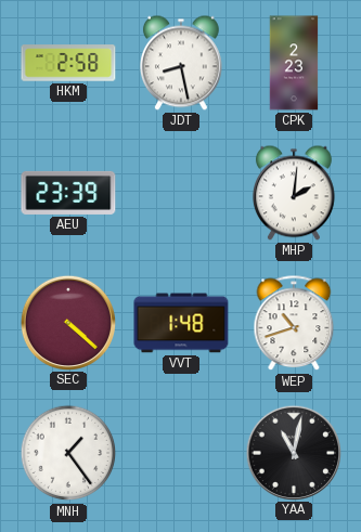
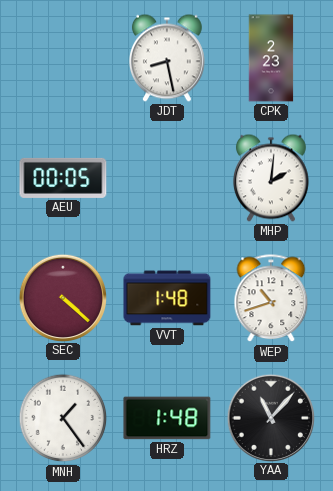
HKM: 2:58 -> none
AEU: 23:39 -> 00:05
HRZ: none -> 1:48
YAA: 11:02 -> 11:07
